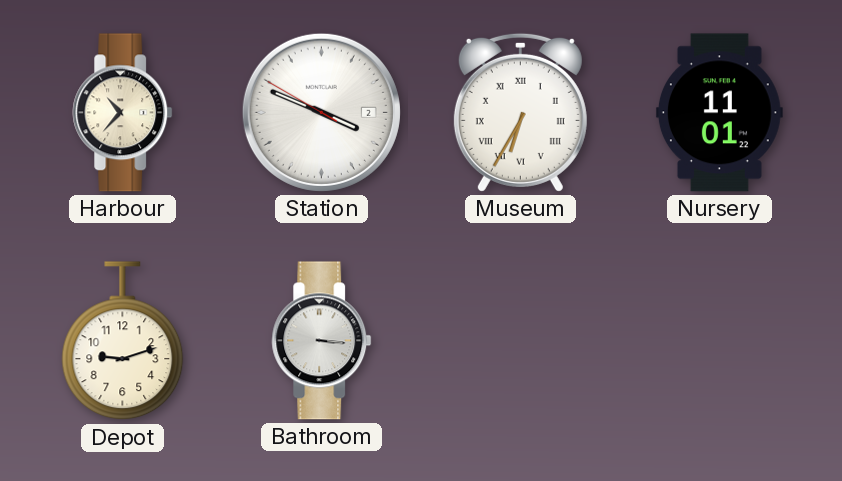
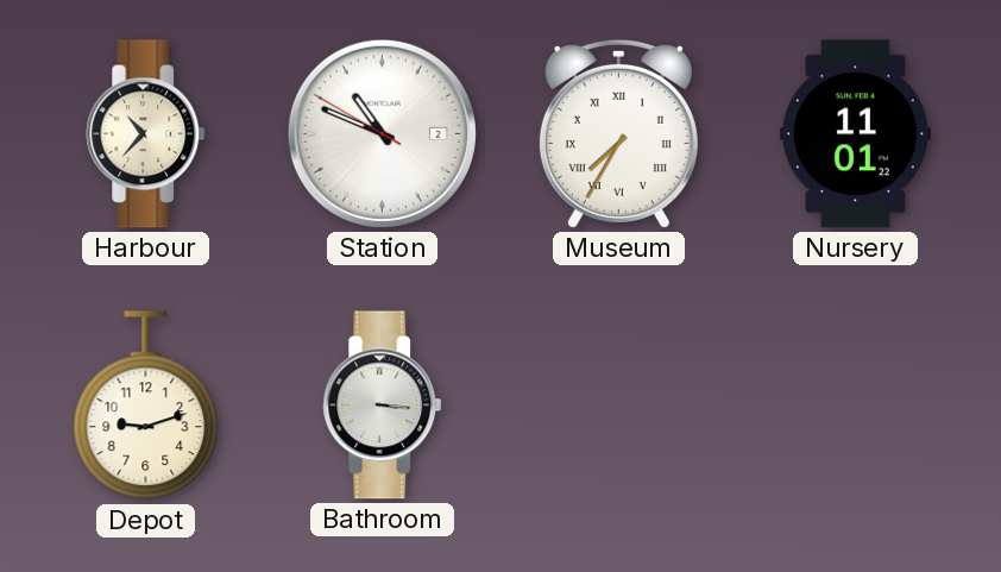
Station: 3:48 -> 10:48
Museum: 6:35 -> 7:35
